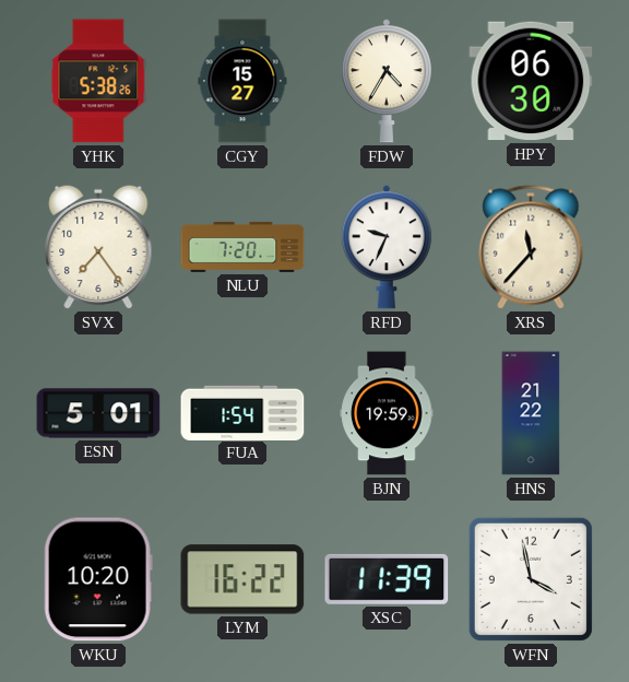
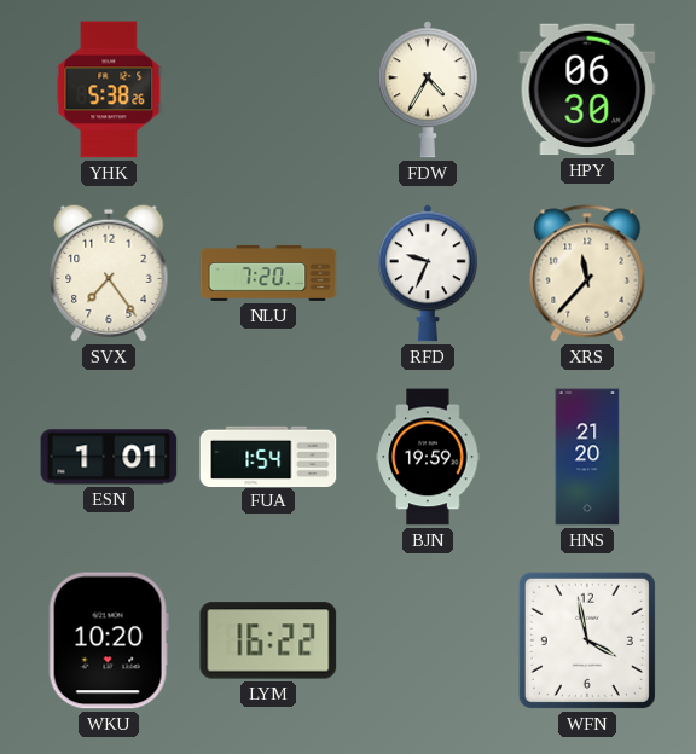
CGY: 15:27 -> none
ESN: 5:01 -> 1:01
HNS: 21:22 -> 21:20
XSC: 11:39 -> none
